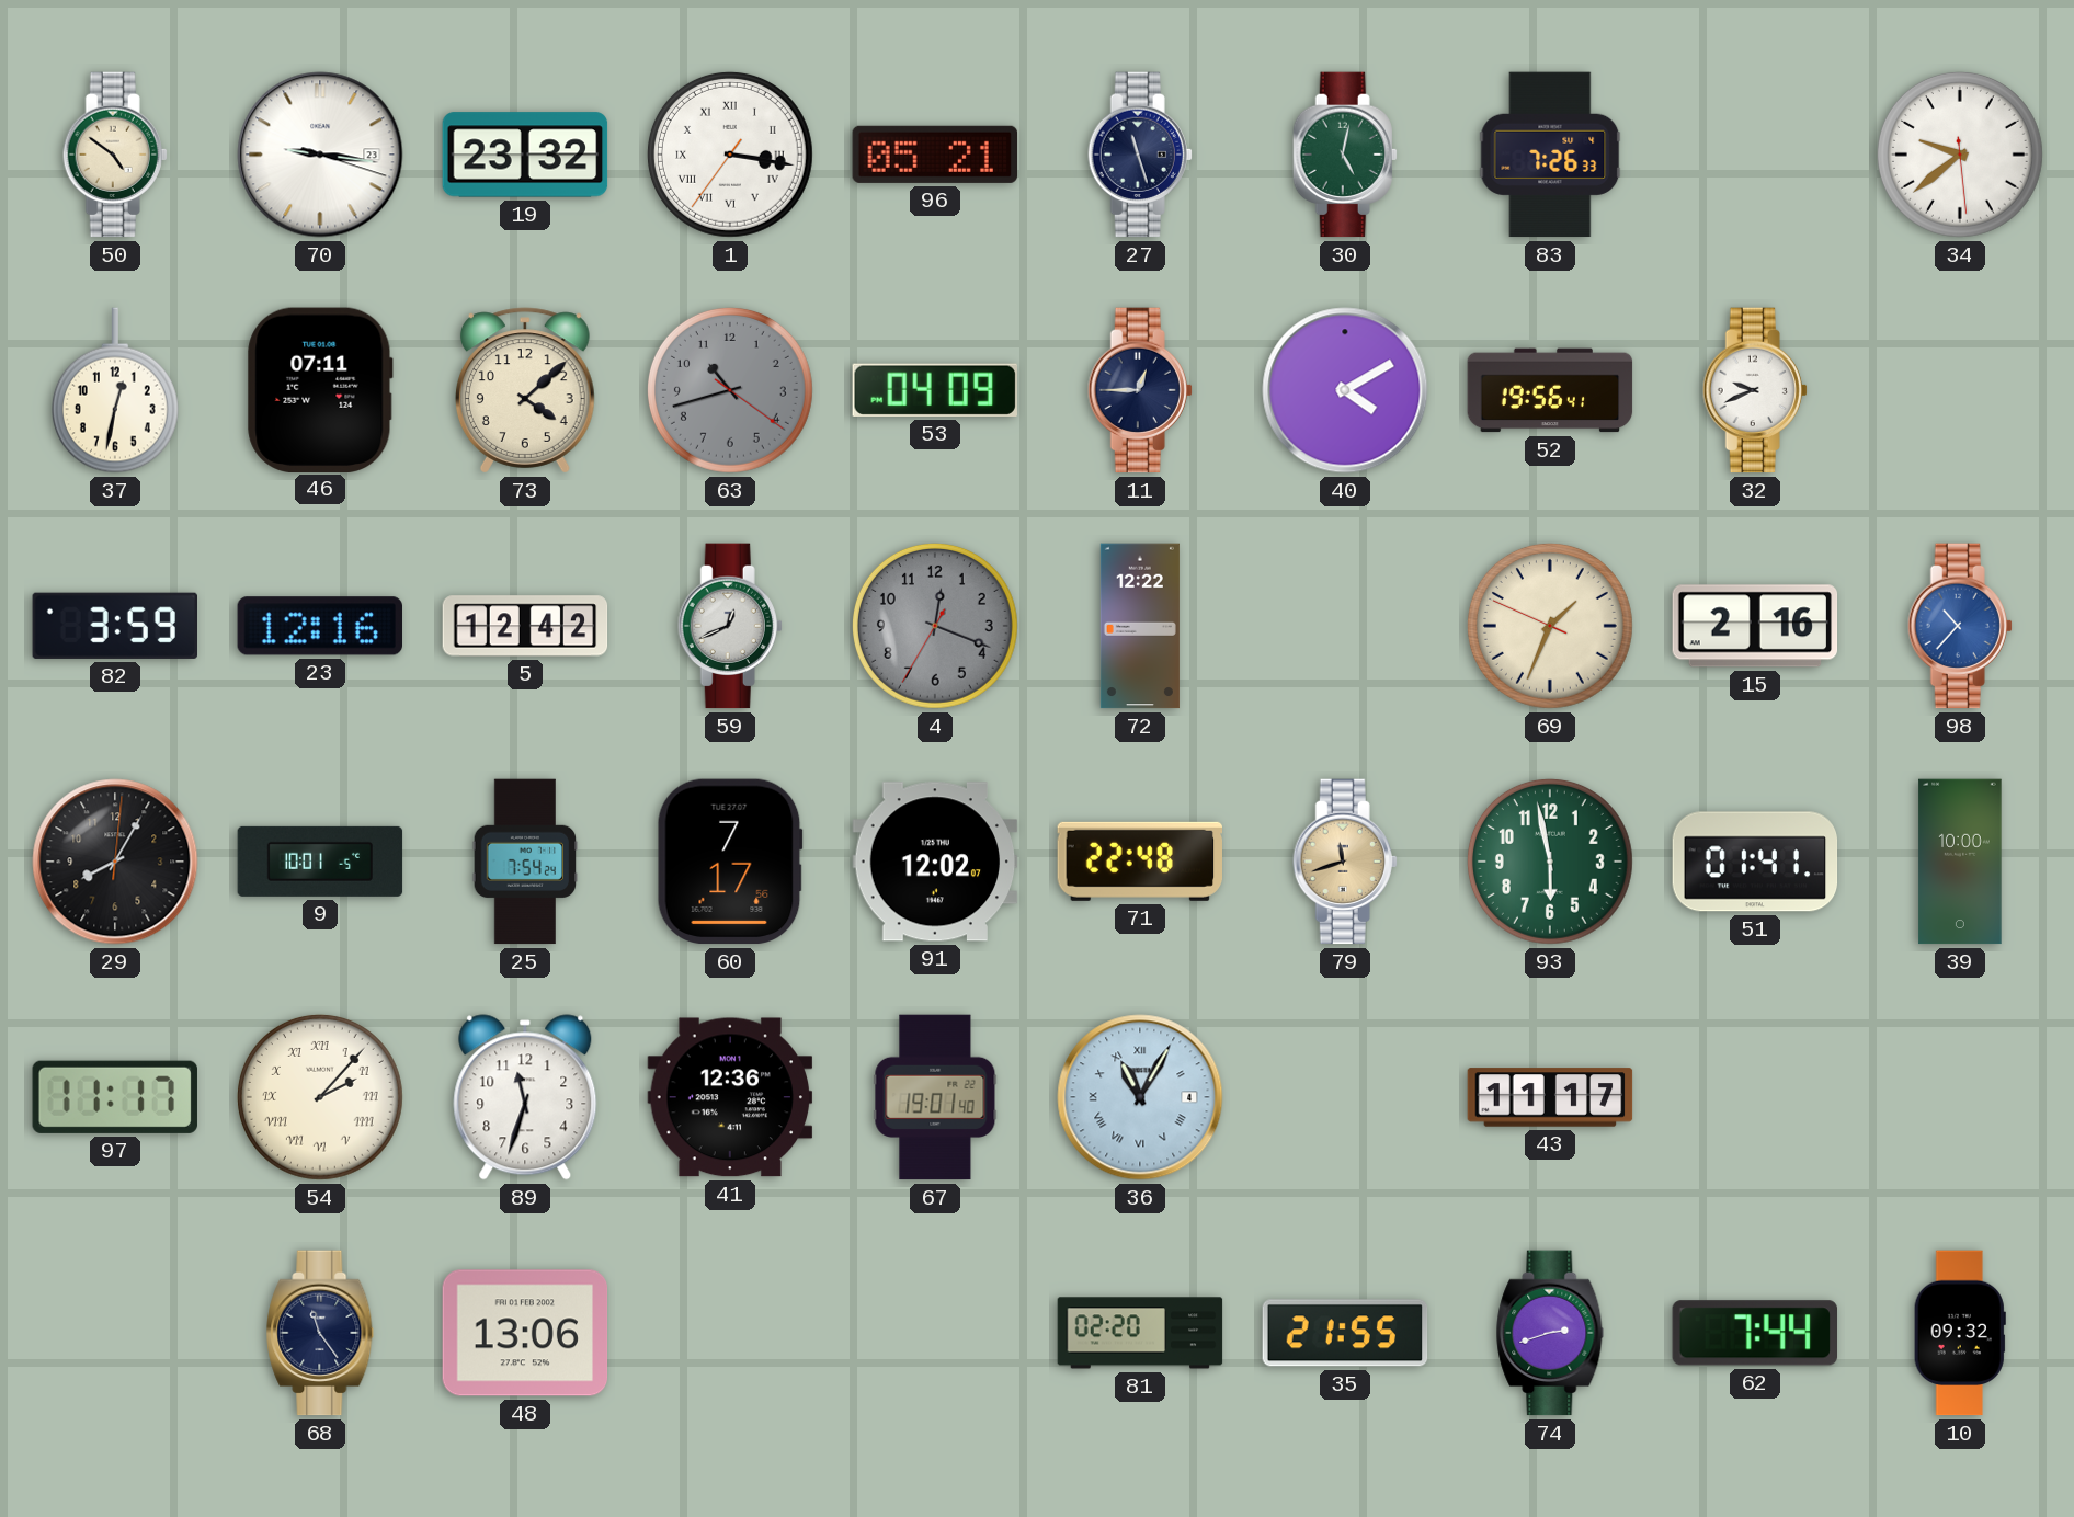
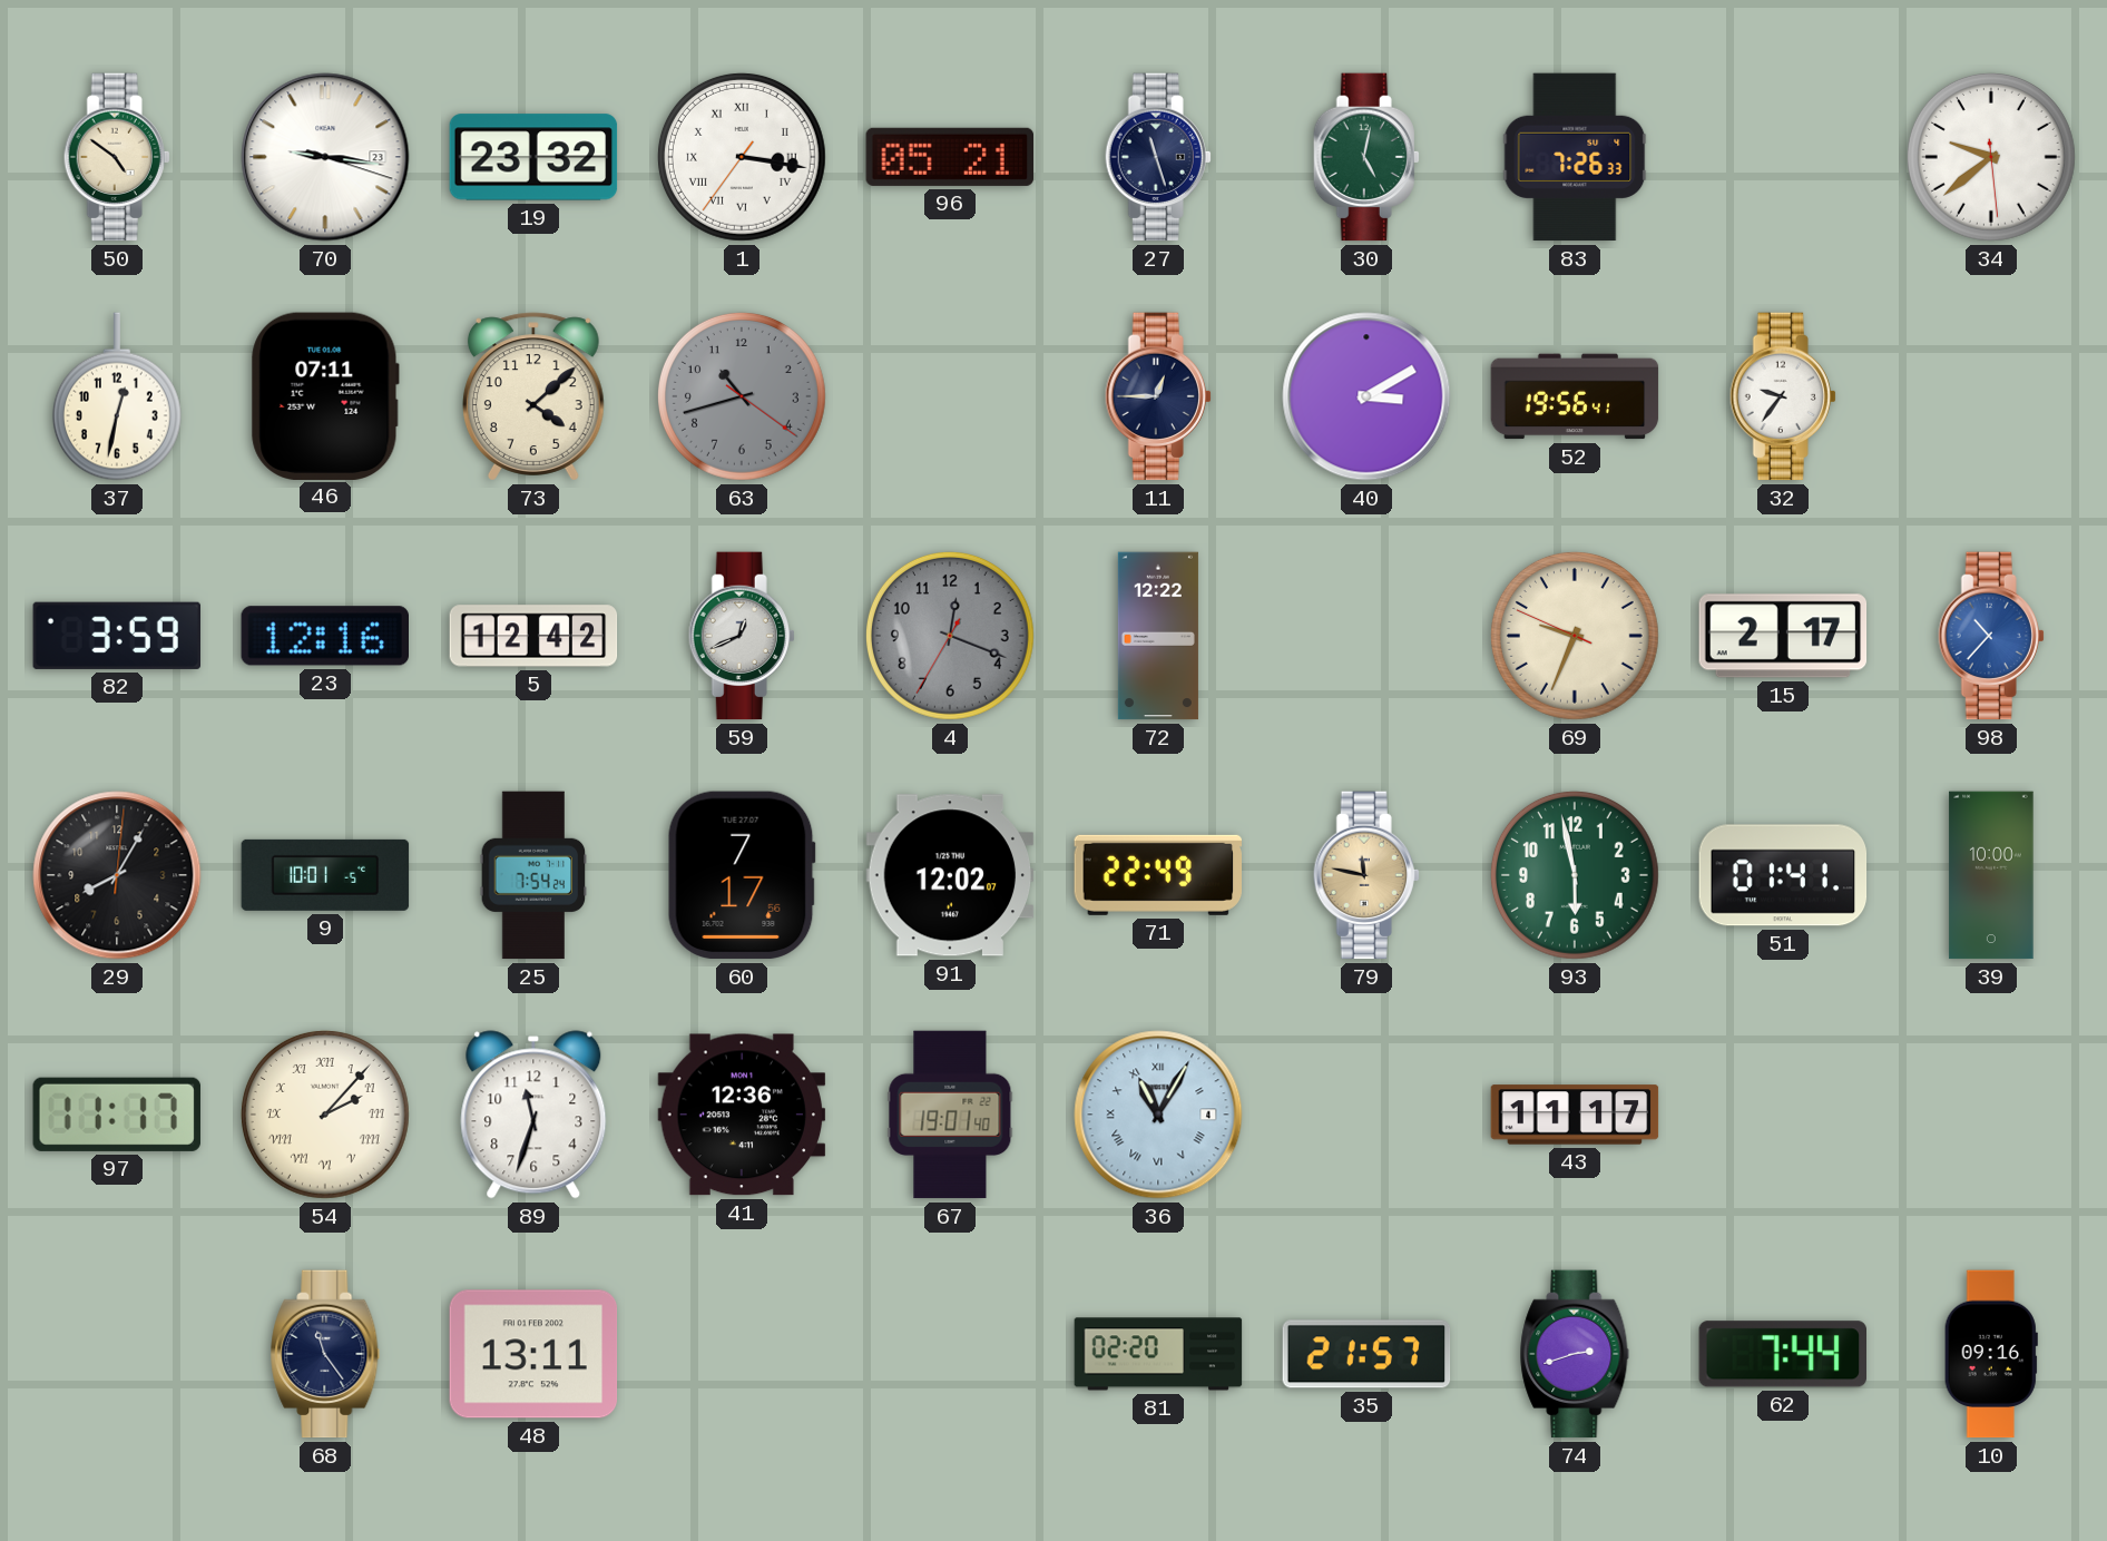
53: 04:09 -> none
40: 4:10 -> 3:10
32: 9:41 -> 9:36
69: 1:33 -> 9:33
15: 2:16 -> 2:17
71: 22:48 -> 22:49
79: 11:42 -> 11:47
48: 13:06 -> 13:11
35: 21:55 -> 21:57
10: 09:32 -> 09:16
